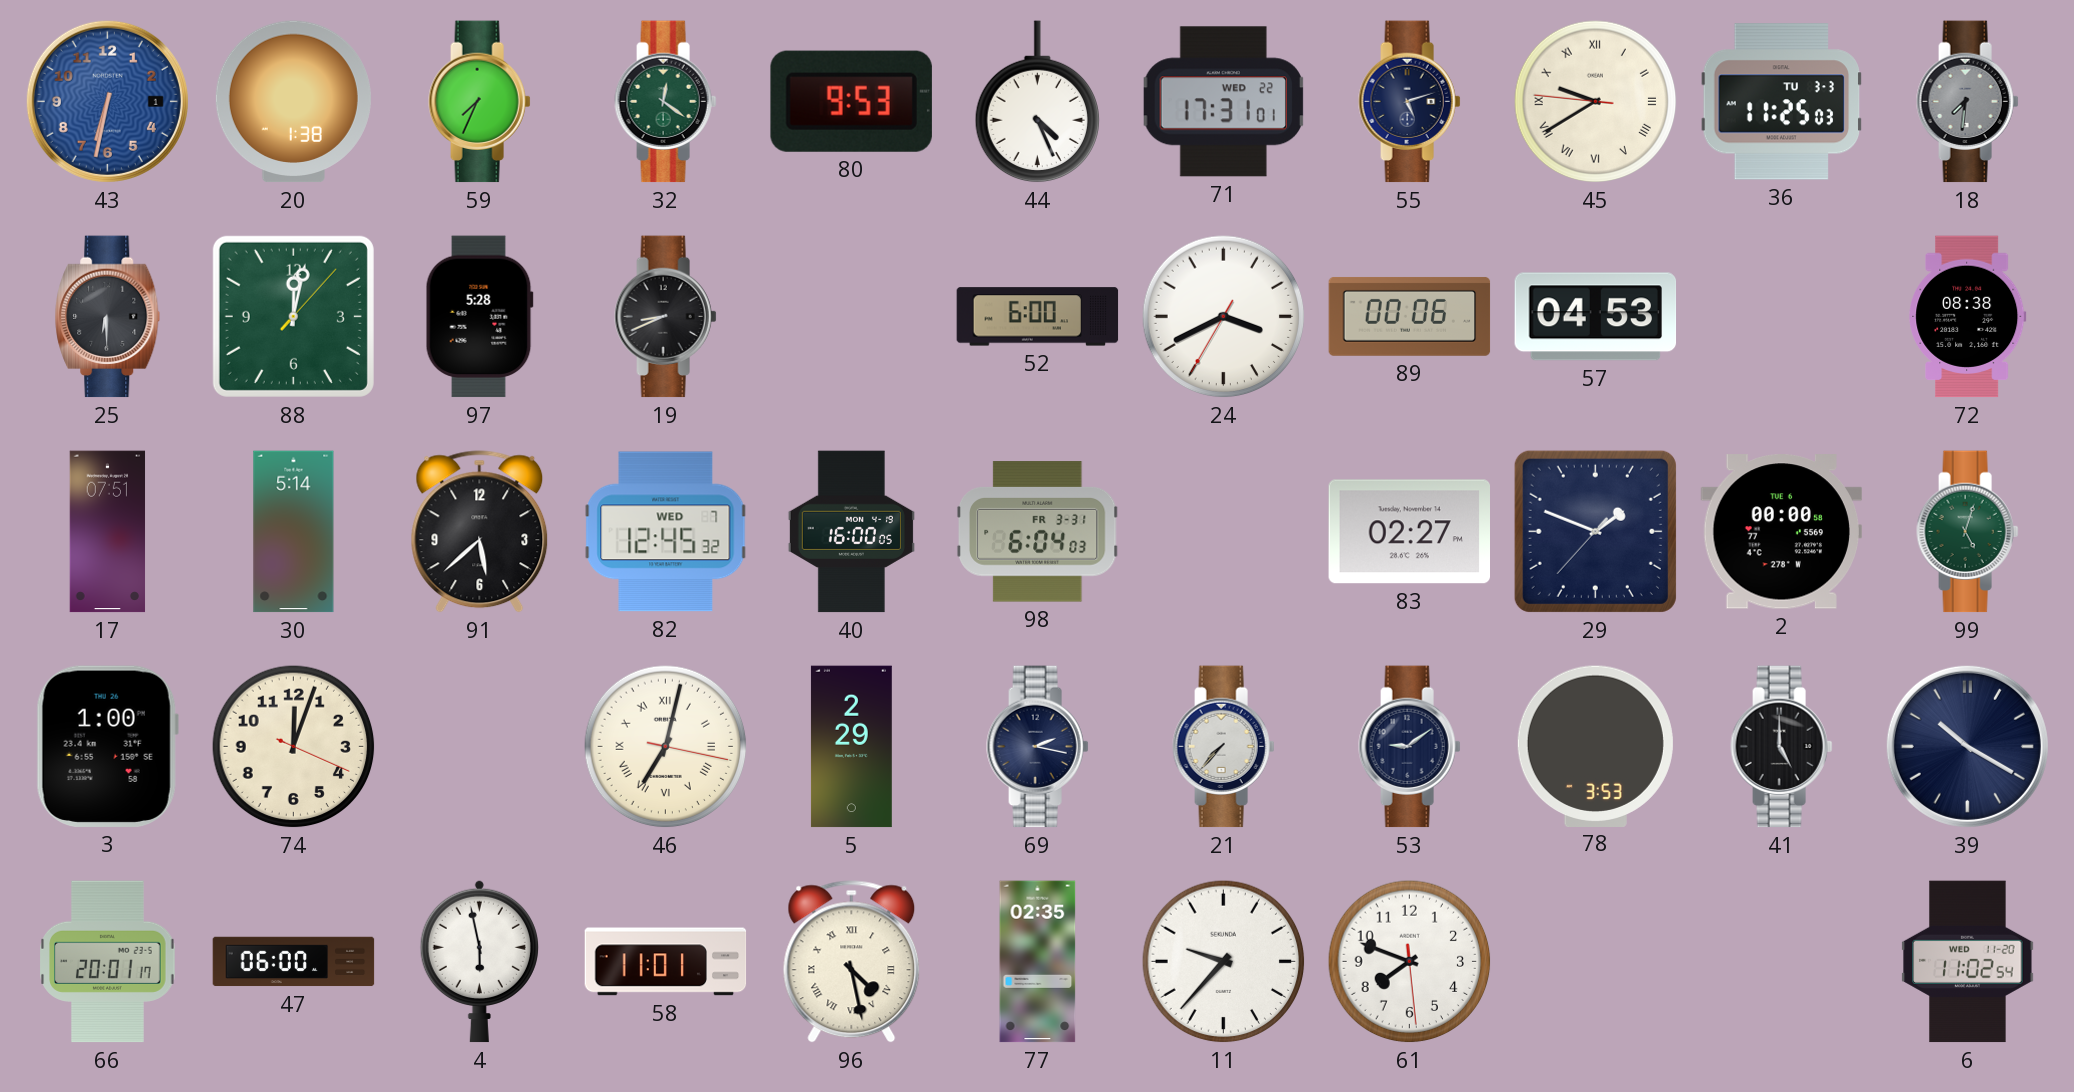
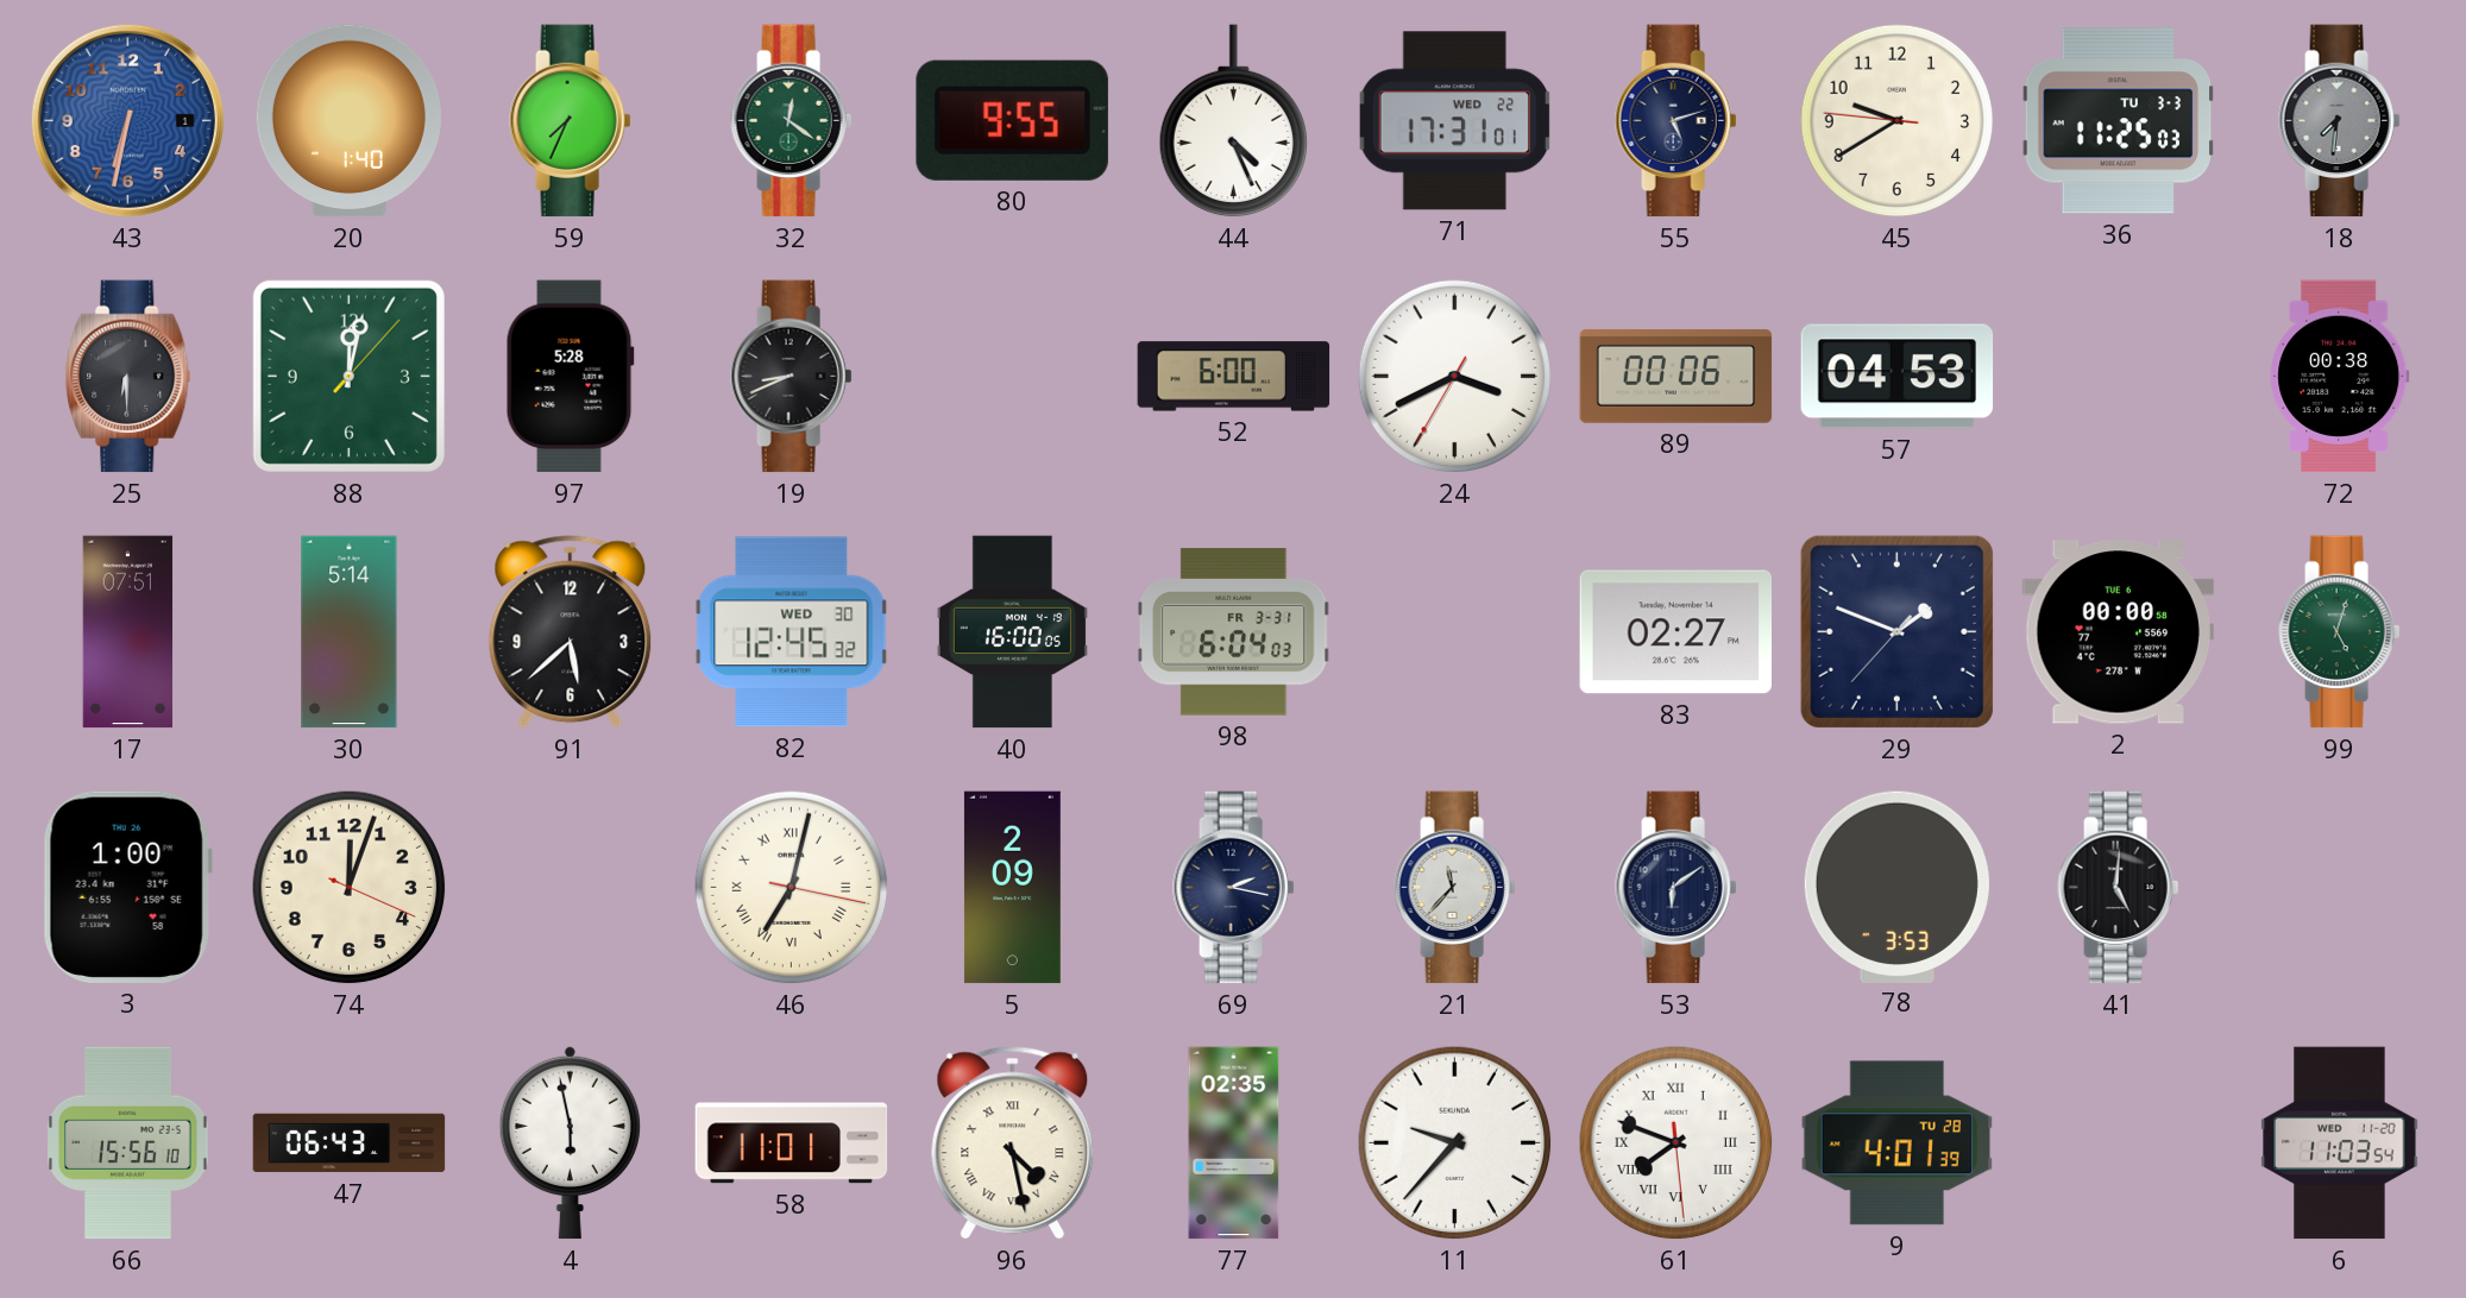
20: 1:38 -> 1:40
80: 9:53 -> 9:55
45 numerals: Roman -> Arabic
72: 08:38 -> 00:38
82 date: WED 7 -> WED 30
5: 2:29 -> 2:09
21: 7:37 -> 11:37
53: 9:09 -> 6:09
41: 5:00 -> 5:01
39: 10:20 -> none
66: 20:01 -> 15:56
47: 06:00 -> 06:43
61 numerals: Arabic -> Roman
9: none -> 4:01
6: 11:02 -> 11:03
